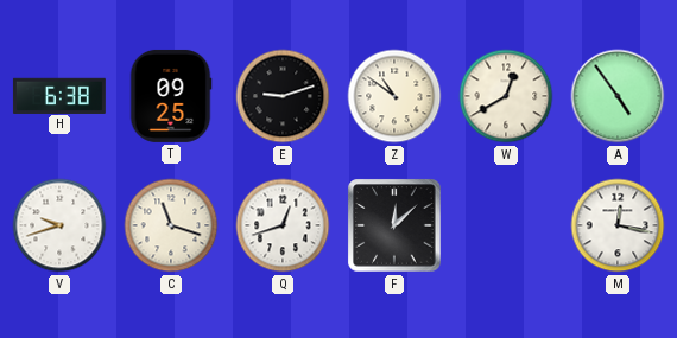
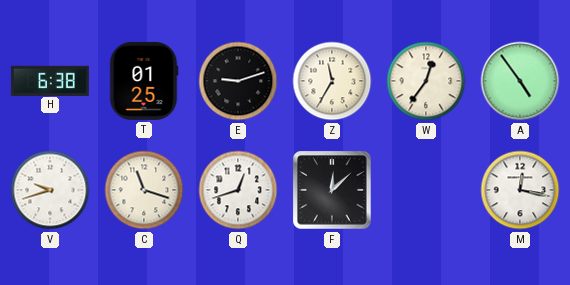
T: 09:25 -> 01:25
Z: 10:51 -> 11:35
W: 12:40 -> 12:36
